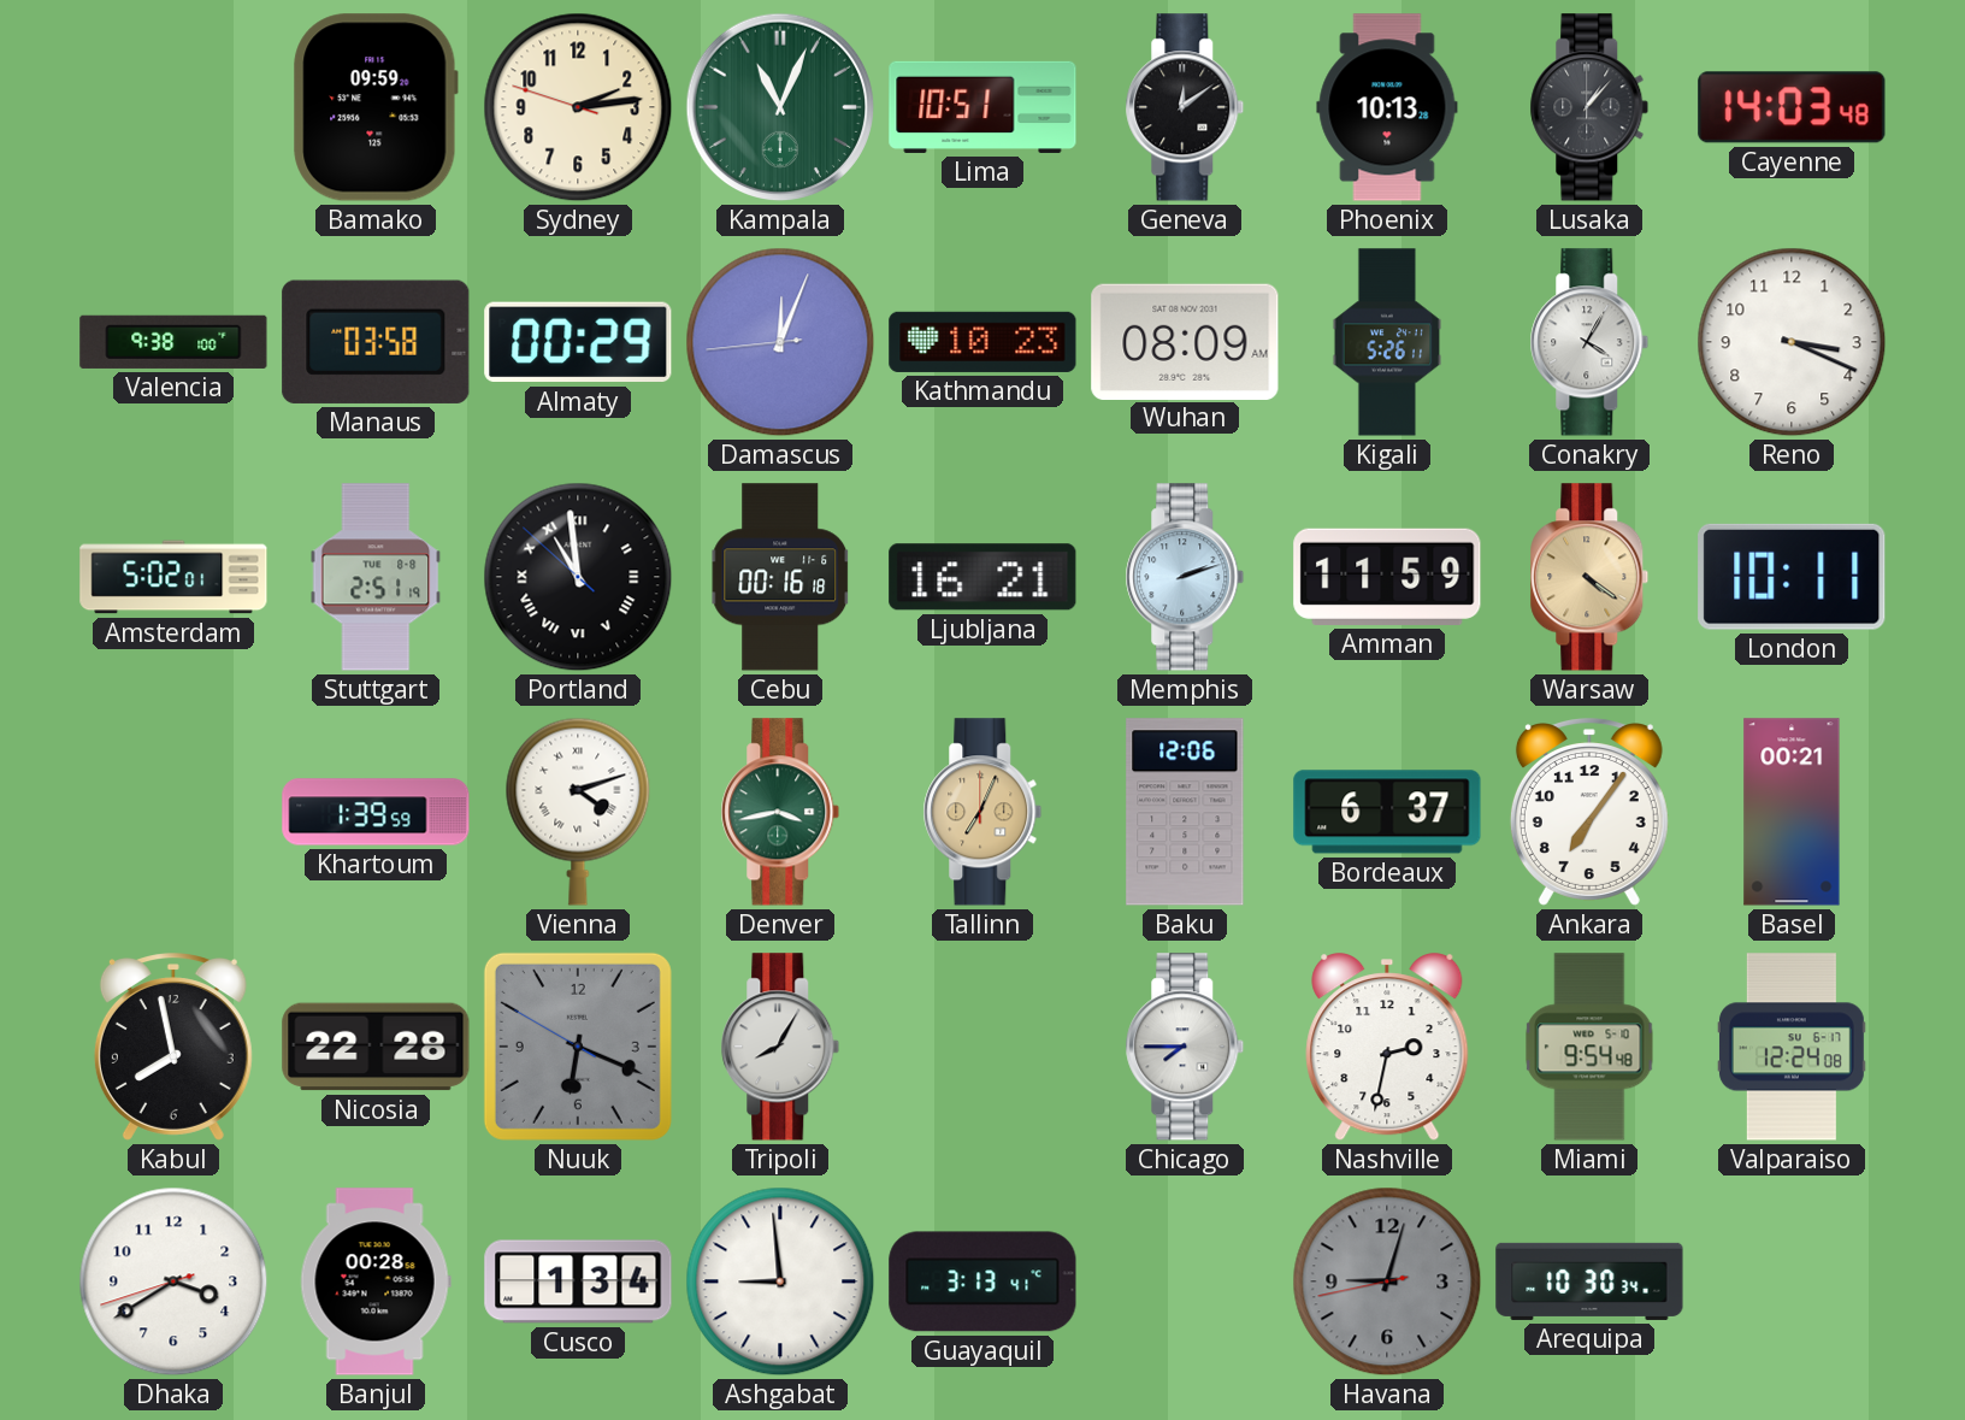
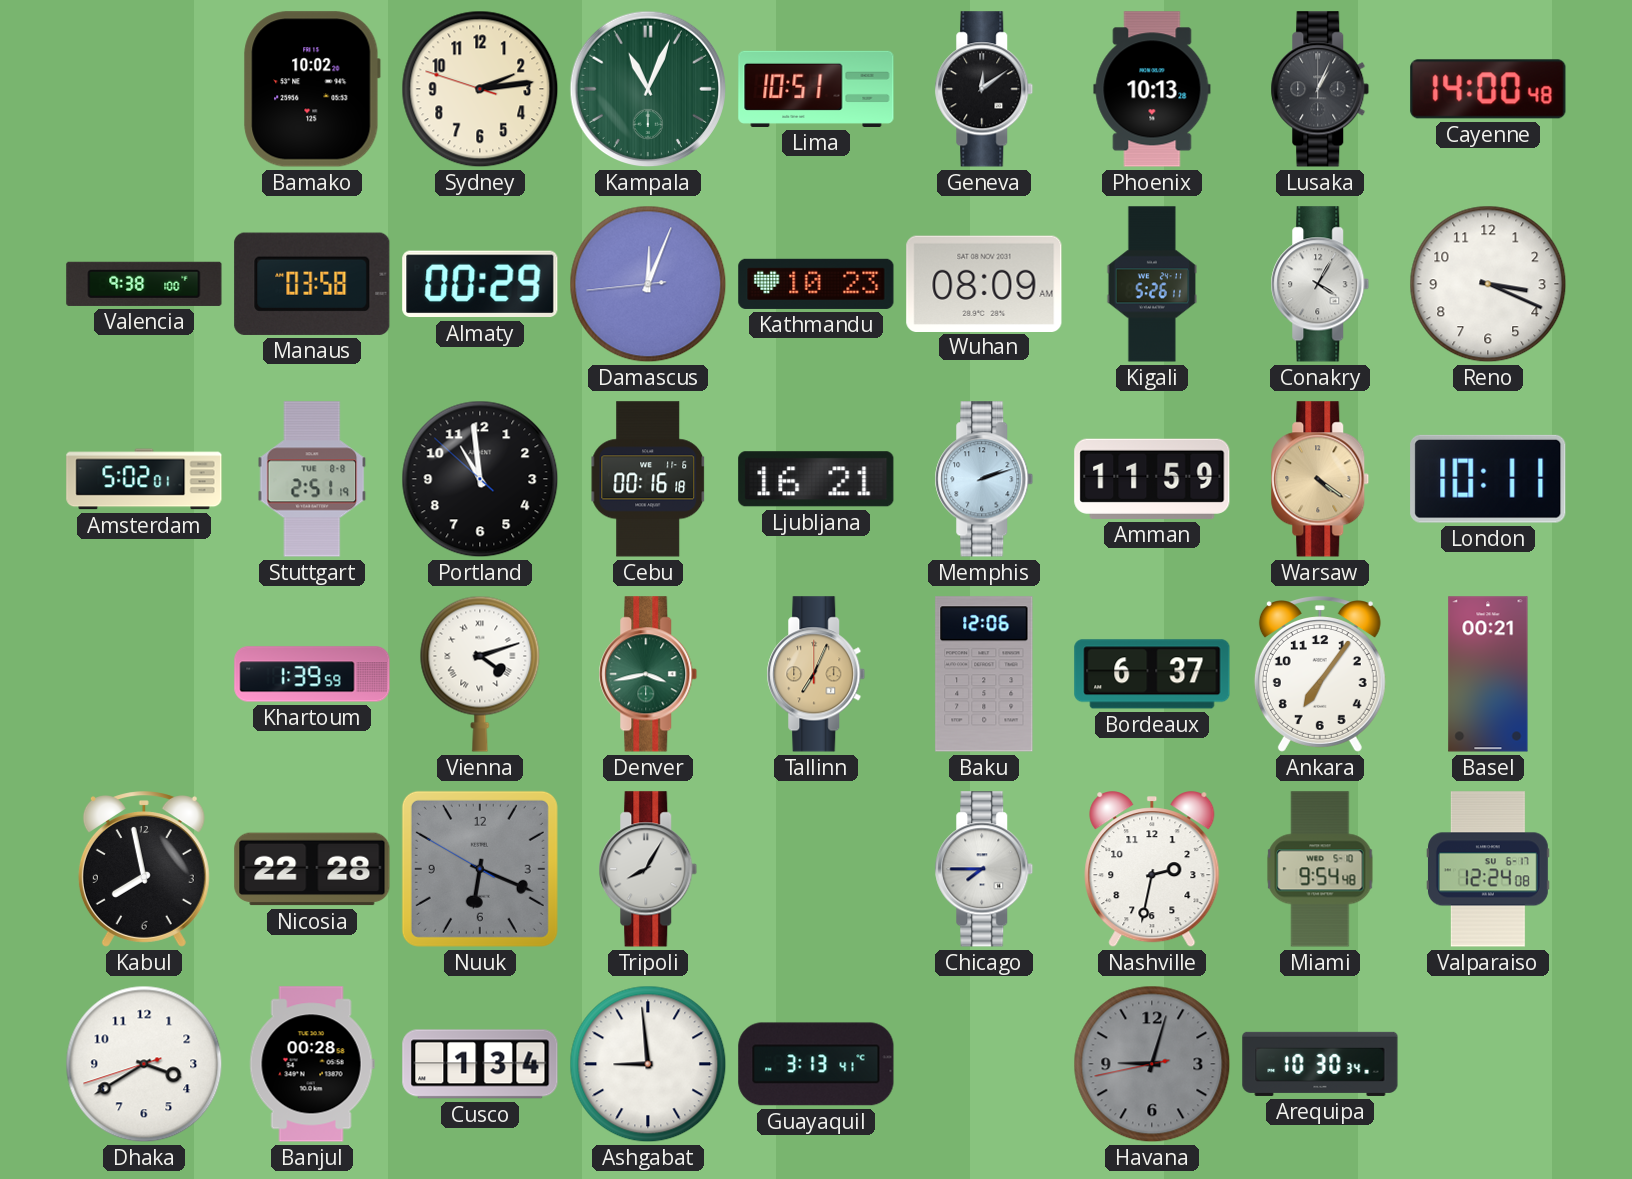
Bamako: 09:59 -> 10:02
Lusaka: 1:07 -> 1:04
Cayenne: 14:03 -> 14:00
Portland numerals: Roman -> Arabic
